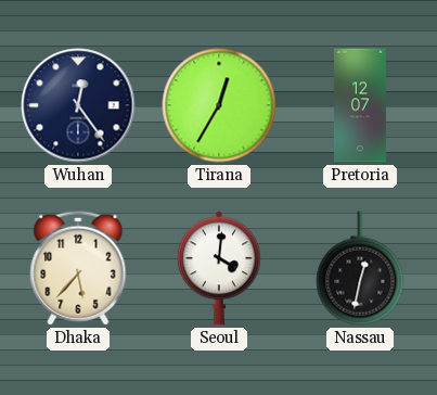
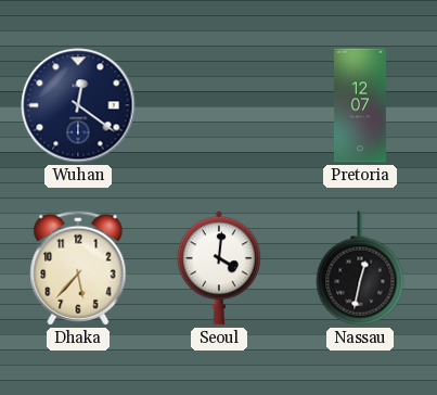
Wuhan: 12:24 -> 12:21
Tirana: 12:35 -> none
